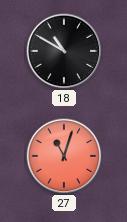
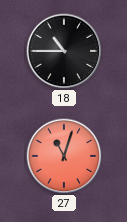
18: 10:50 -> 10:45
